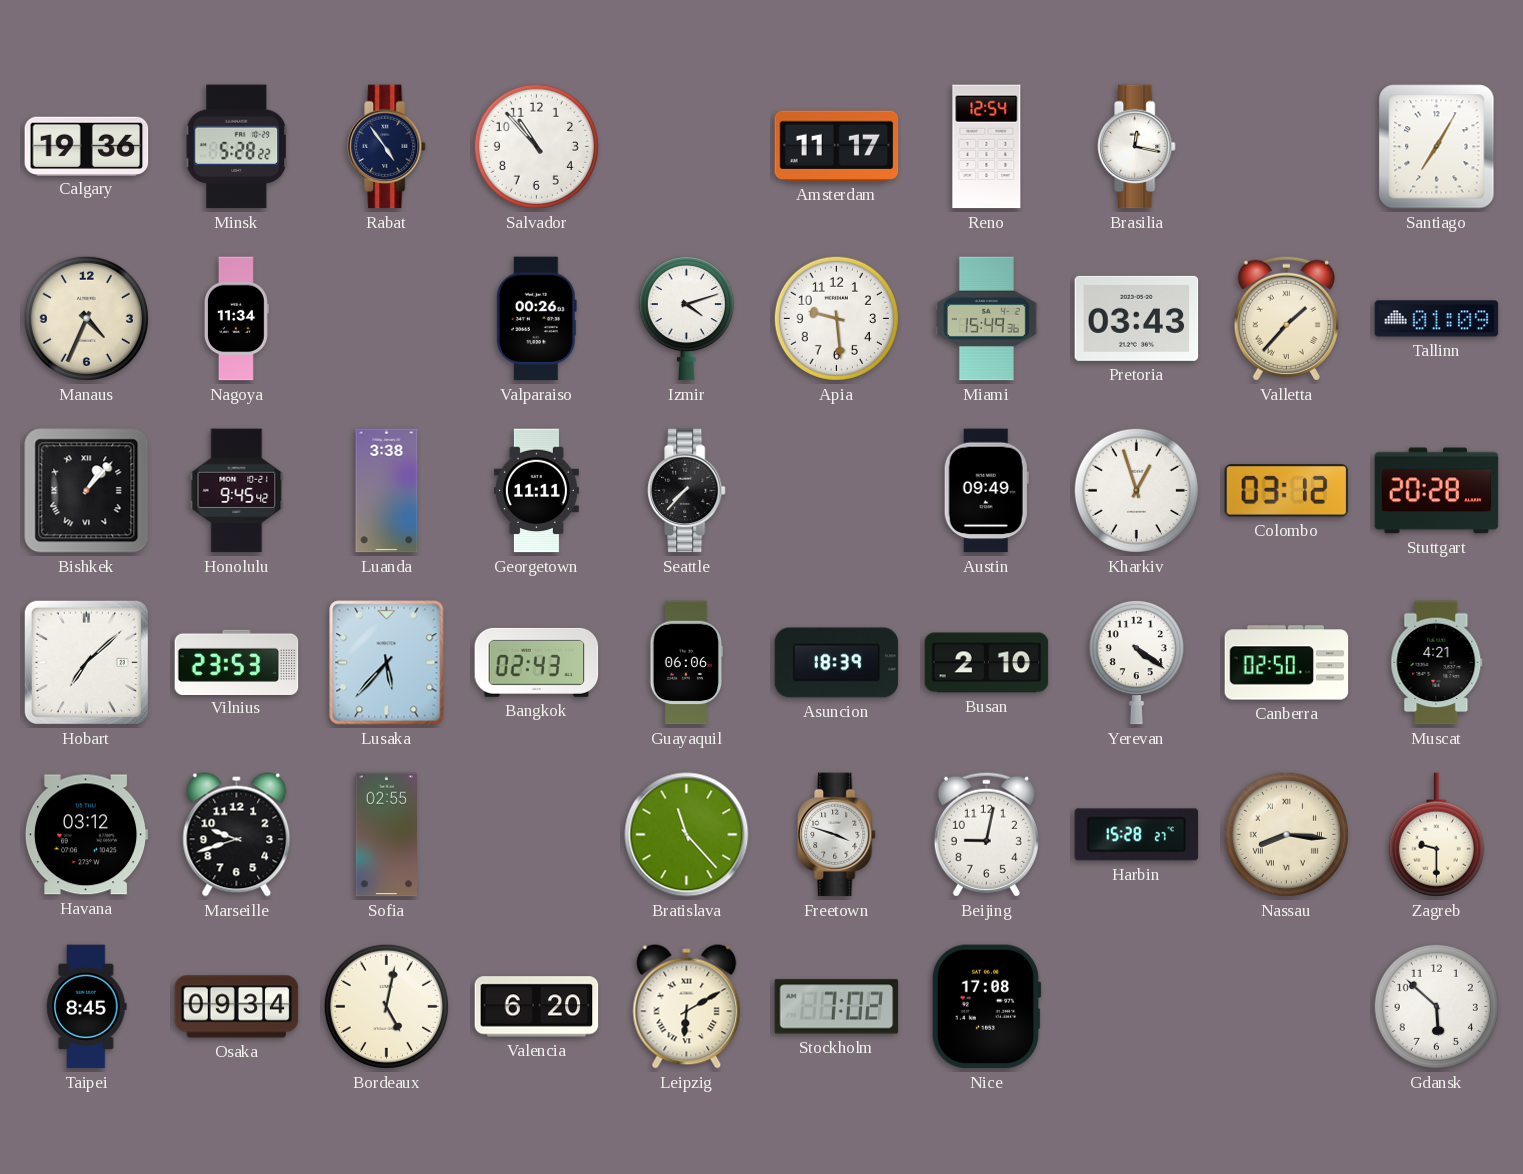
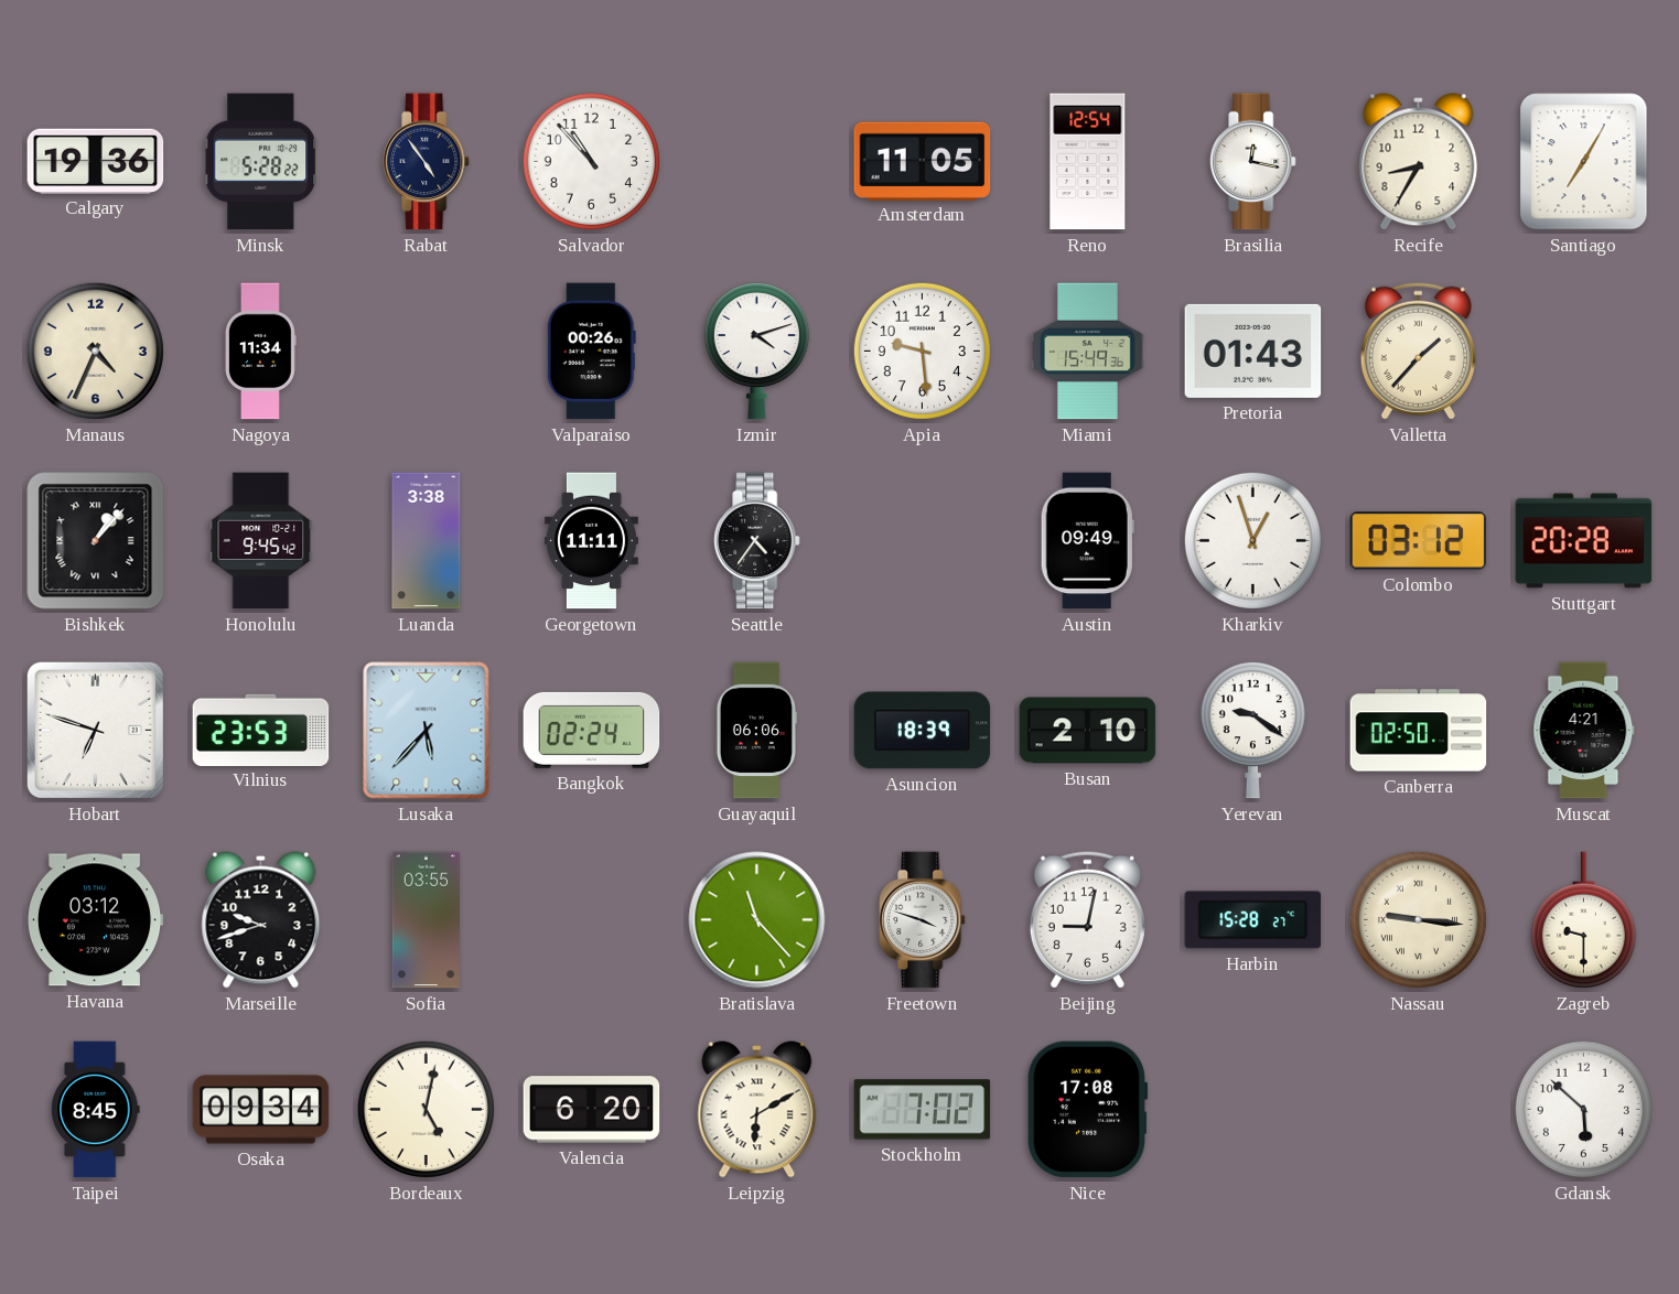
Amsterdam: 11:17 -> 11:05
Recife: none -> 8:35
Pretoria: 03:43 -> 01:43
Tallinn: 01:09 -> none
Seattle: 7:37 -> 4:36
Hobart: 7:08 -> 6:48
Bangkok: 02:43 -> 02:24
Yerevan: 4:21 -> 9:21
Sofia: 02:55 -> 03:55
Nassau: 8:16 -> 9:16
